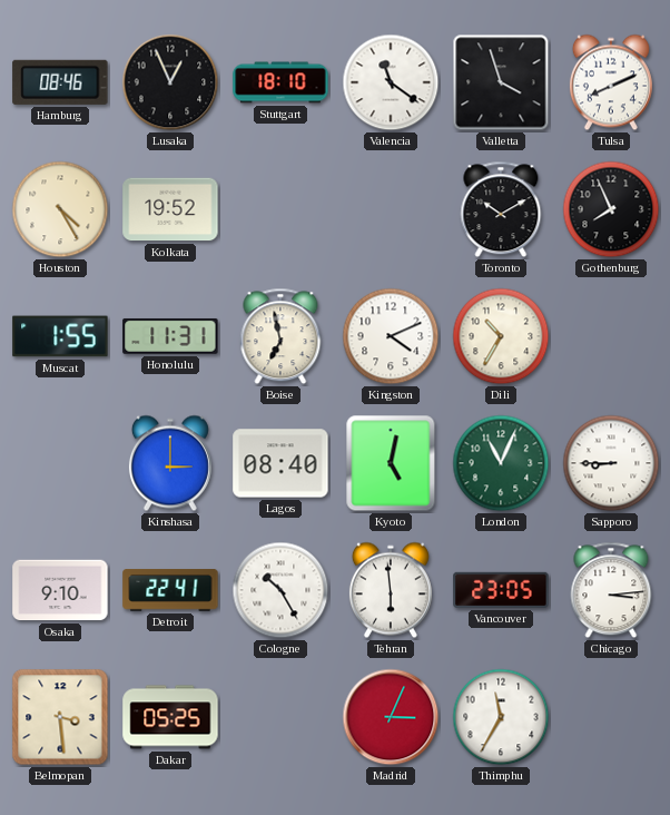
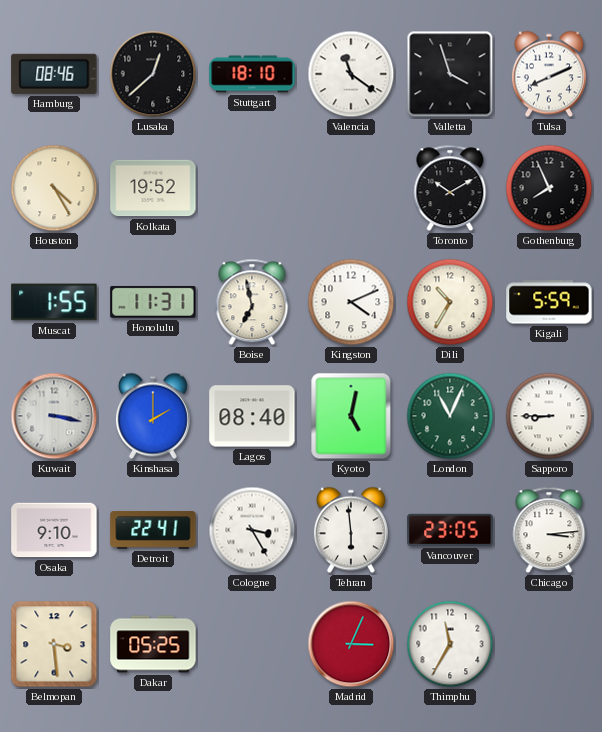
Lusaka: 12:56 -> 12:38
Kigali: none -> 5:59
Kuwait: none -> 3:17
Kinshasa: 3:00 -> 2:00
Cologne: 10:25 -> 3:25
